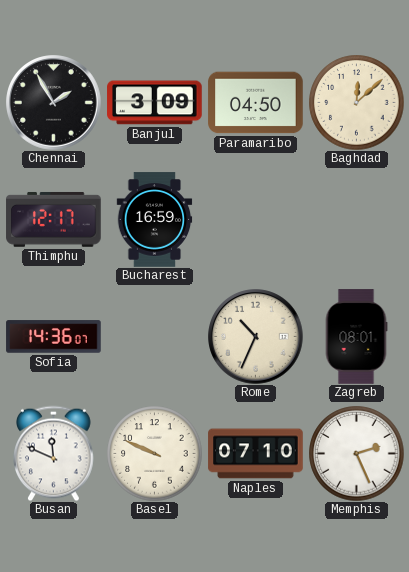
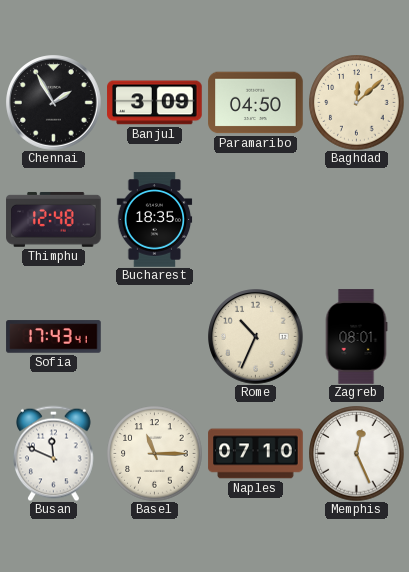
Thimphu: 12:17 -> 12:48
Bucharest: 16:59 -> 18:35
Sofia: 14:36 -> 17:43
Basel: 9:49 -> 11:15
Memphis: 2:26 -> 12:26
